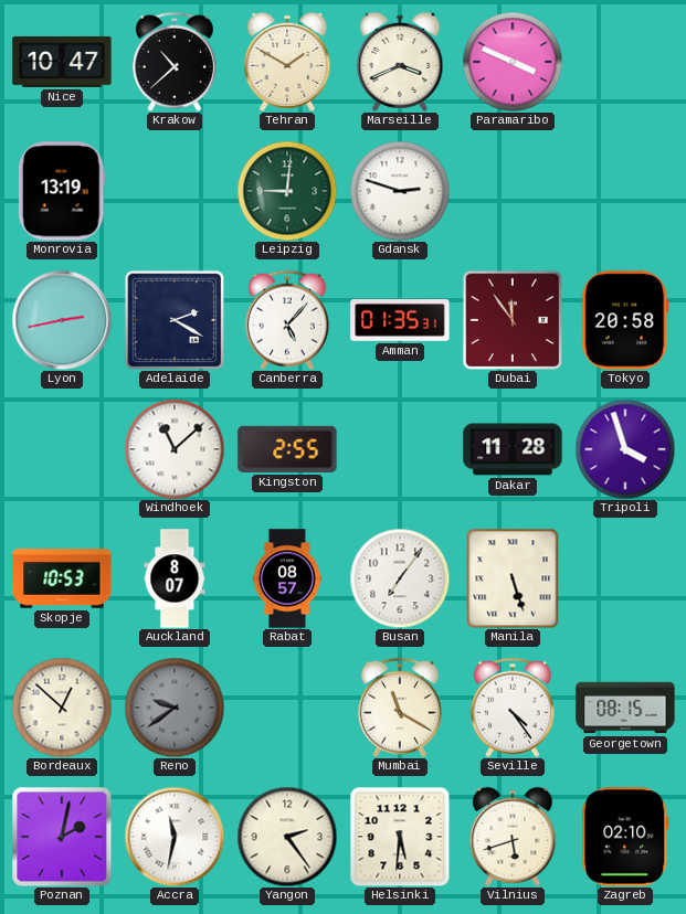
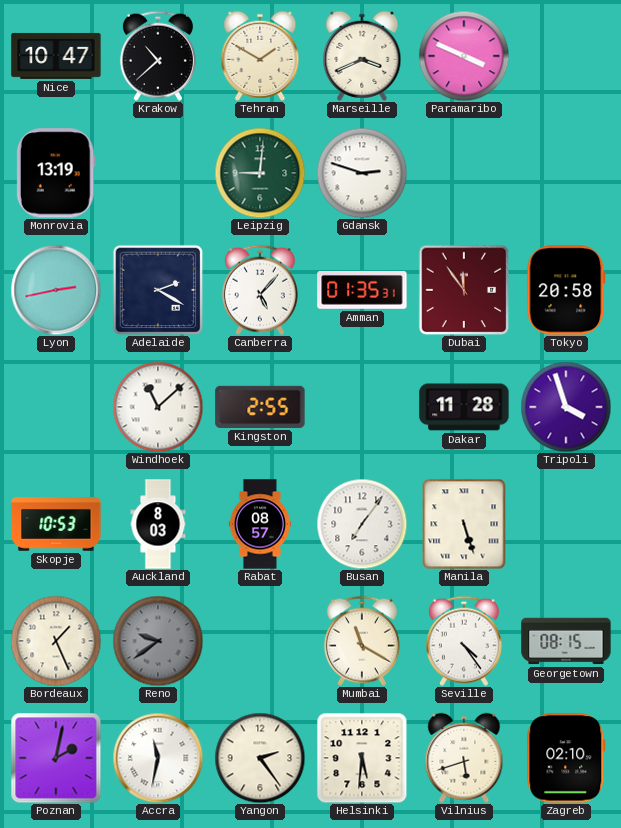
Auckland: 8:07 -> 8:03
Bordeaux: 12:52 -> 1:26
